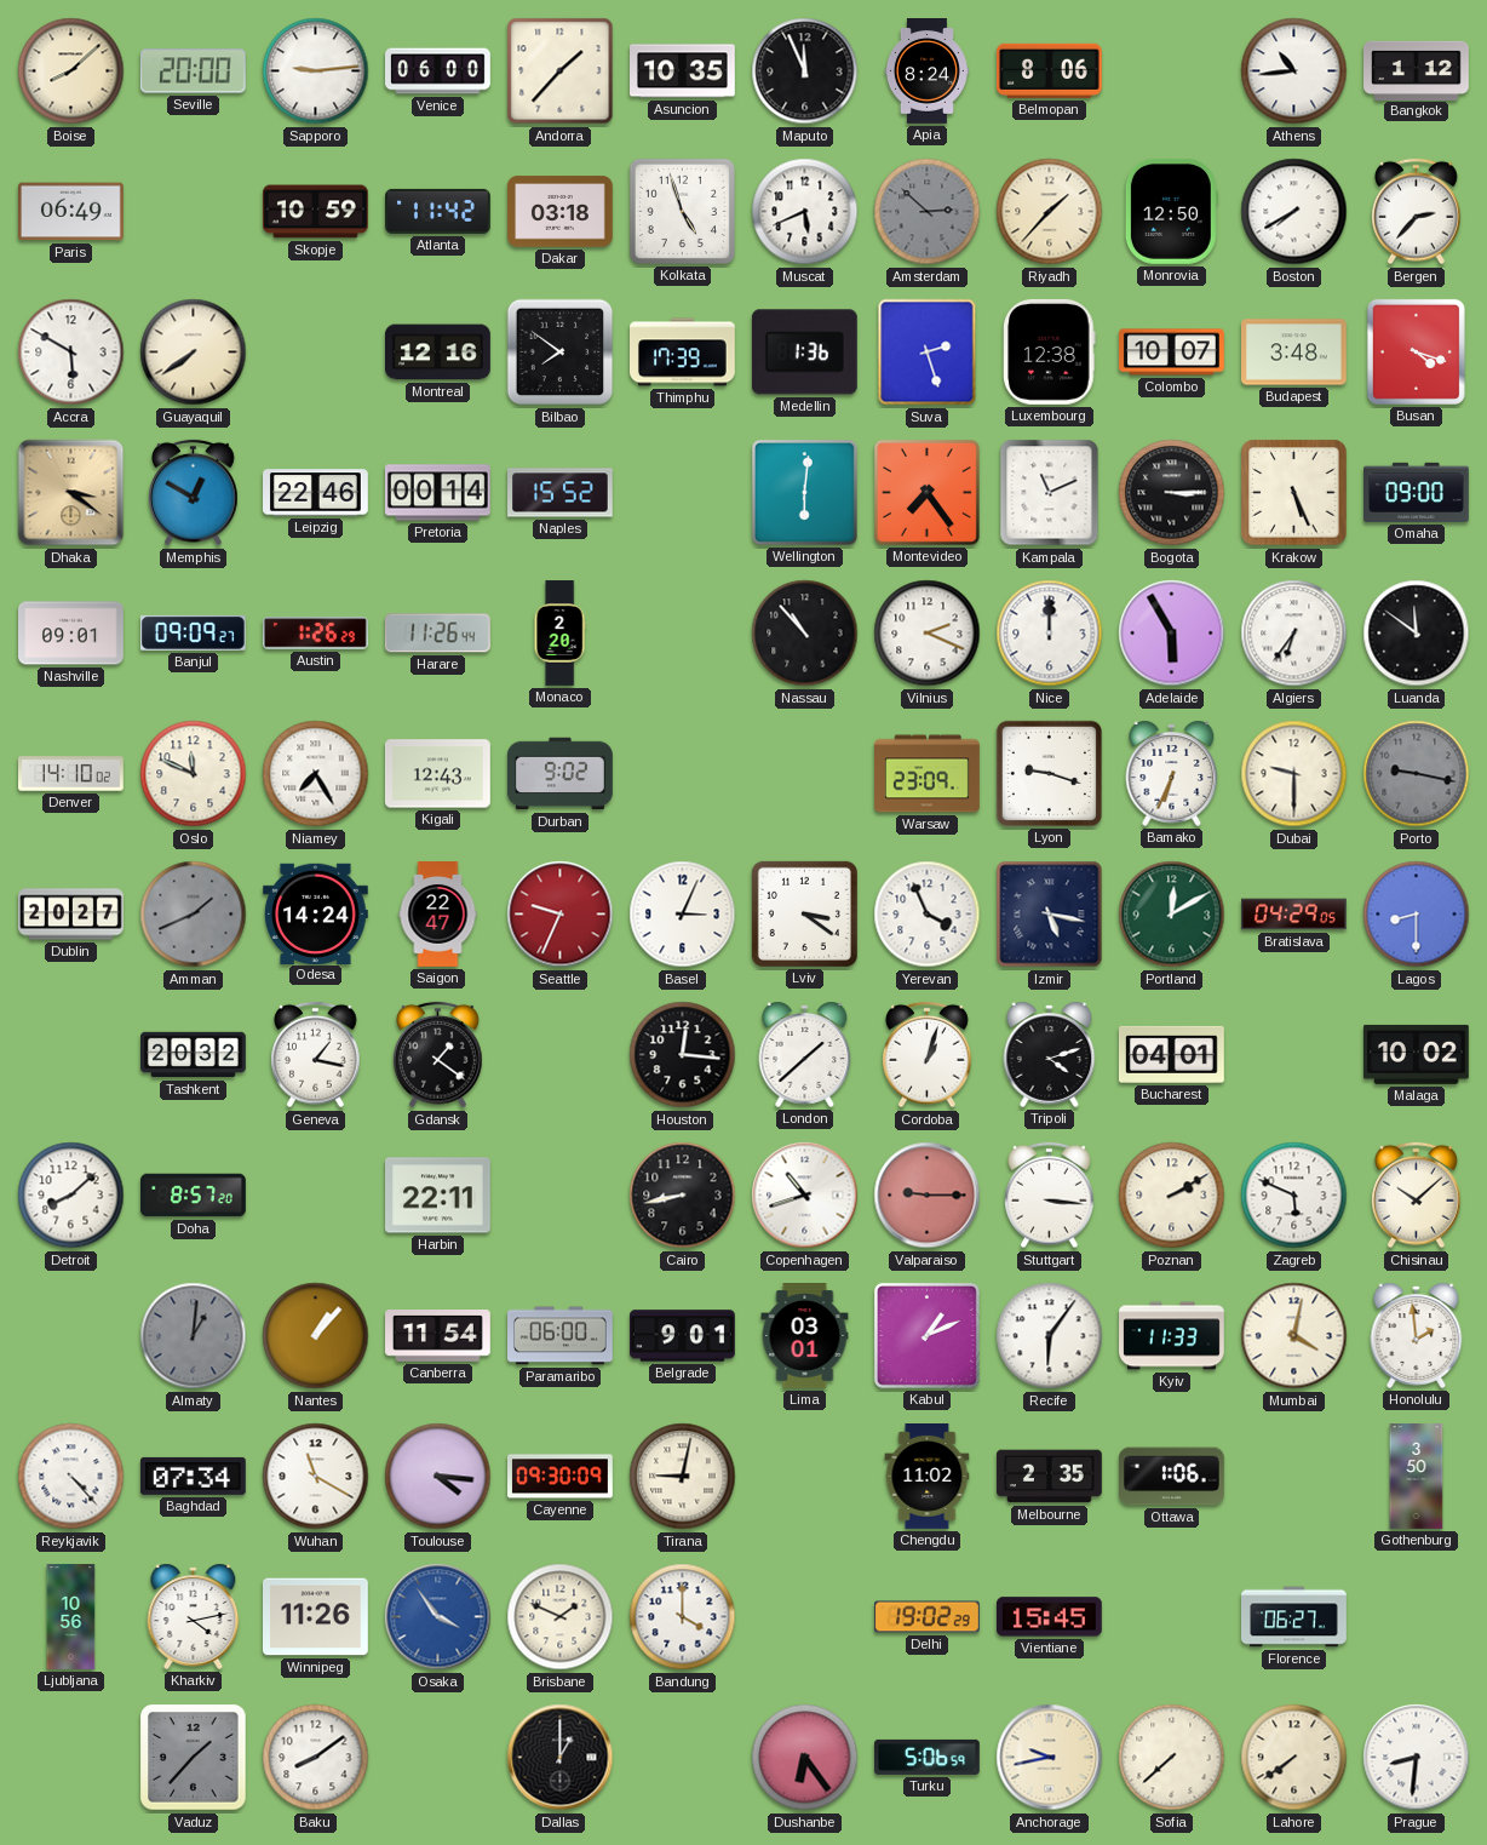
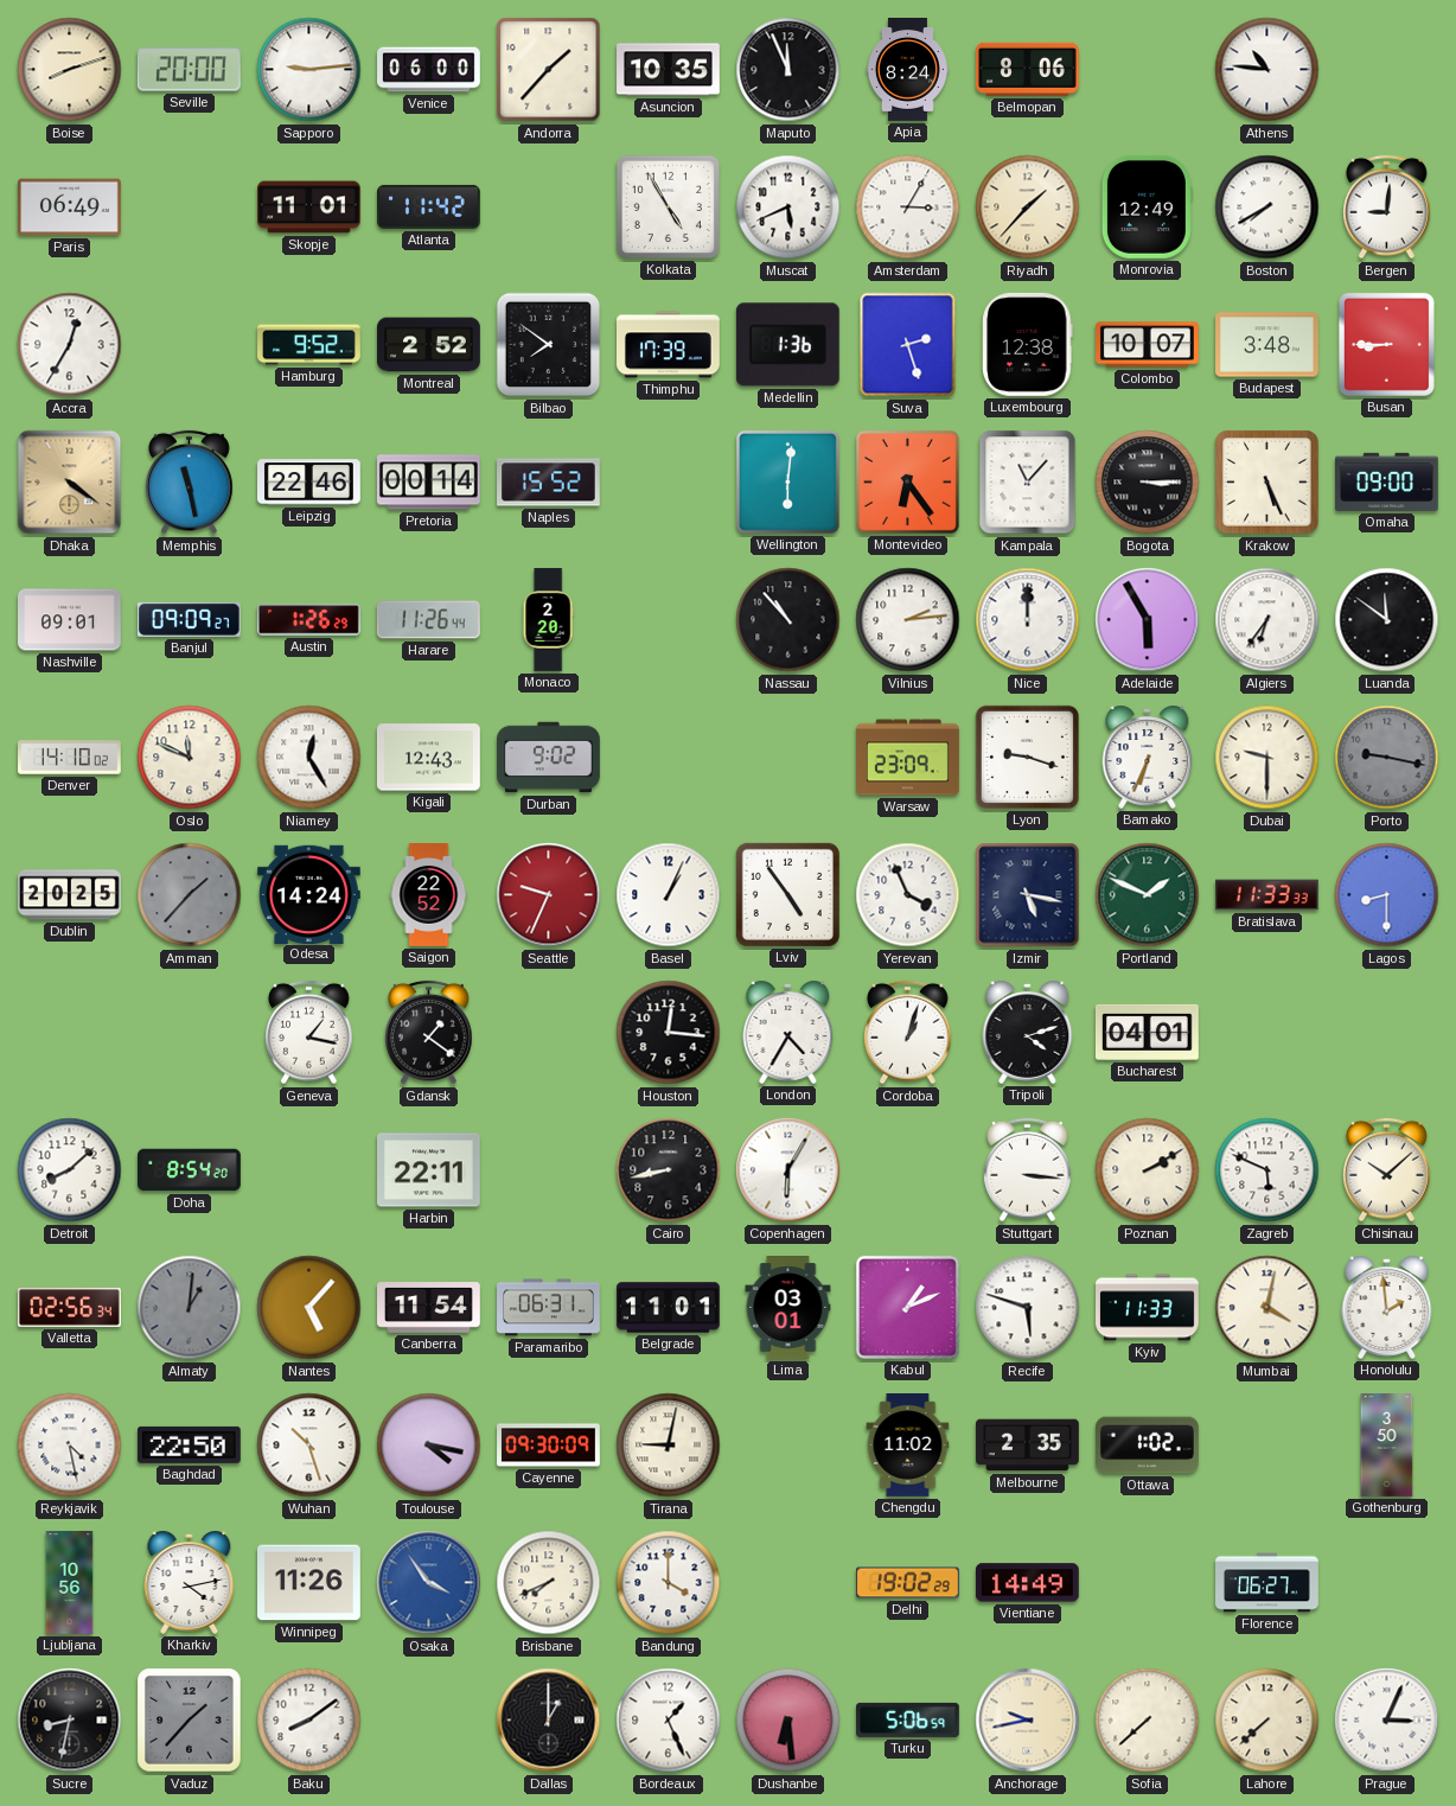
Boise: 8:08 -> 8:12
Athens: 10:44 -> 10:46
Bangkok: 1:12 -> none
Skopje: 10:59 -> 11:01
Dakar: 03:18 -> none
Kolkata: 4:57 -> 4:55
Amsterdam: 2:52 -> 3:05
Amsterdam dial: grey -> white
Monrovia: 12:50 -> 12:49
Bergen: 2:37 -> 9:01
Accra: 5:50 -> 12:35
Guayaquil: 7:39 -> none
Hamburg: none -> 9:52
Montreal: 12:16 -> 2:52
Busan: 4:18 -> 8:45
Dhaka: 3:21 -> 4:21
Memphis: 12:50 -> 11:28
Montevideo: 7:24 -> 6:24
Kampala: 11:11 -> 11:07
Vilnius: 2:19 -> 2:14
Niamey: 7:25 -> 12:25
Dublin: 20:27 -> 20:25
Amman: 1:41 -> 1:37
Saigon: 22:47 -> 22:52
Basel: 3:04 -> 1:04
Lviv: 3:21 -> 4:54
Portland: 12:10 -> 1:49
Bratislava: 04:29 -> 11:33
Tashkent: 20:32 -> none
London: 1:38 -> 4:35
Malaga: 10:02 -> none
Doha: 8:57 -> 8:54
Copenhagen: 10:42 -> 6:05
Valparaiso: 9:15 -> none
Valletta: none -> 02:56
Nantes: 1:07 -> 5:07
Paramaribo: 06:00 -> 06:31
Belgrade: 9:01 -> 11:01
Recife: 6:06 -> 5:48
Reykjavik: 4:23 -> 4:28
Baghdad: 07:34 -> 22:50
Wuhan: 11:20 -> 10:27
Toulouse: 4:16 -> 4:17
Ottawa: 1:06 -> 1:02
Brisbane: 1:49 -> 7:41
Vientiane: 15:45 -> 14:49
Sucre: none -> 8:32
Bordeaux: none -> 1:26
Dushanbe: 6:24 -> 6:29
Lahore: 7:39 -> 7:38
Prague: 8:31 -> 3:04
